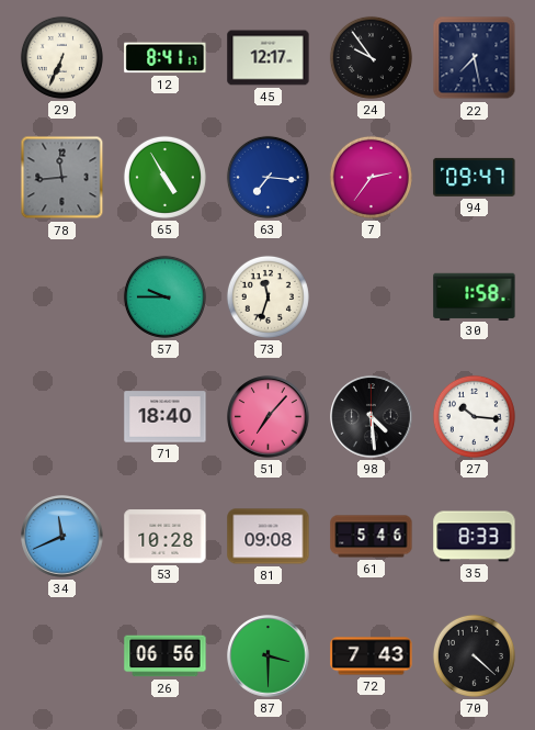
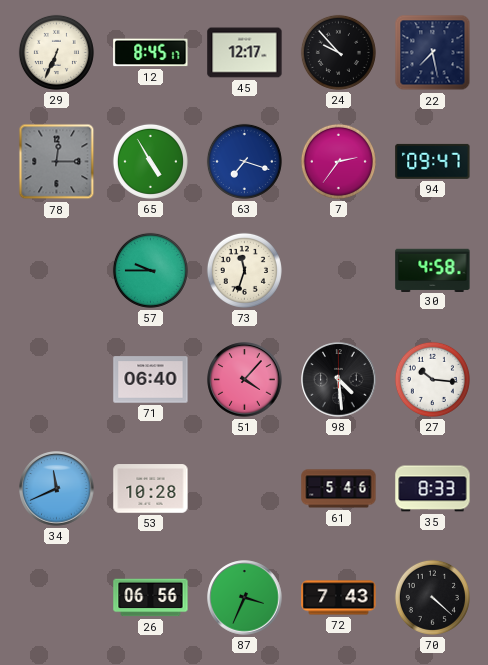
12: 8:41 -> 8:45
24: 9:54 -> 9:53
78: 11:44 -> 12:15
63: 7:16 -> 7:18
30: 1:58 -> 4:58
71: 18:40 -> 06:40
51: 7:07 -> 4:07
81: 09:08 -> none
87: 3:30 -> 3:34
